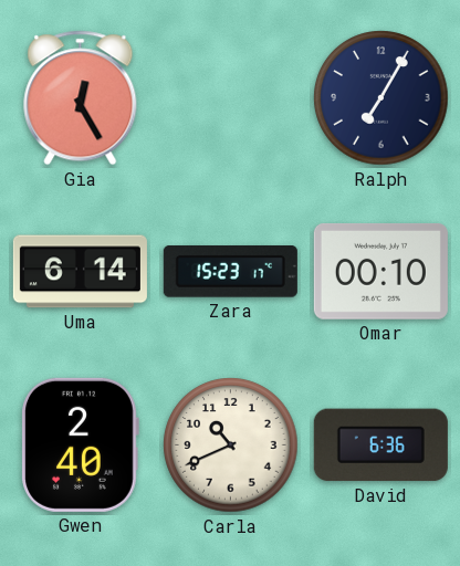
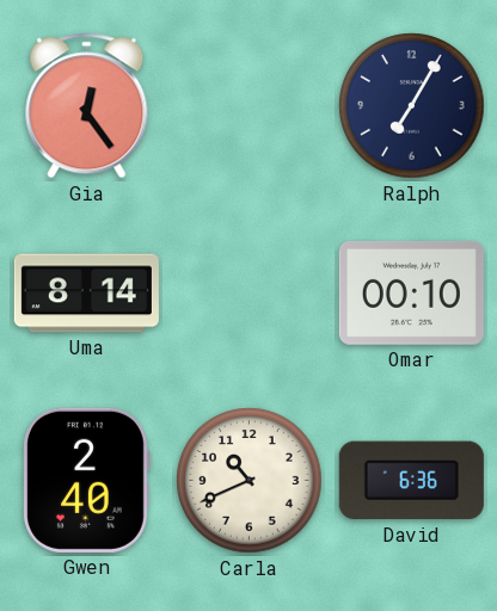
Gia: 12:25 -> 12:24
Uma: 6:14 -> 8:14
Zara: 15:23 -> none
